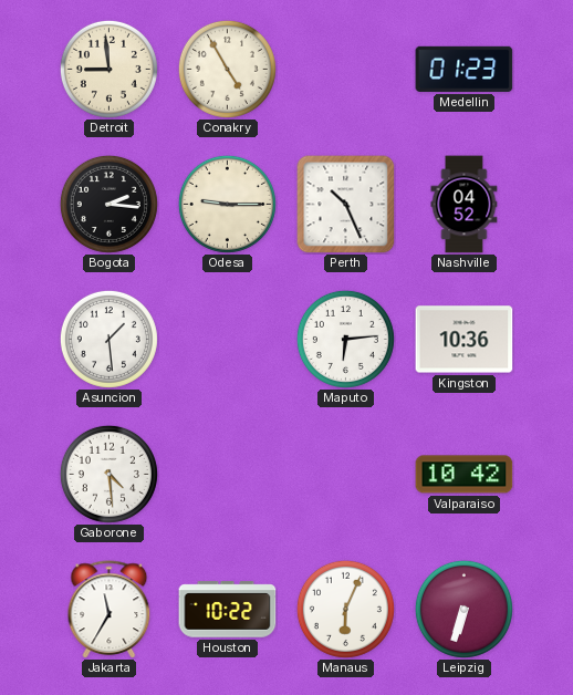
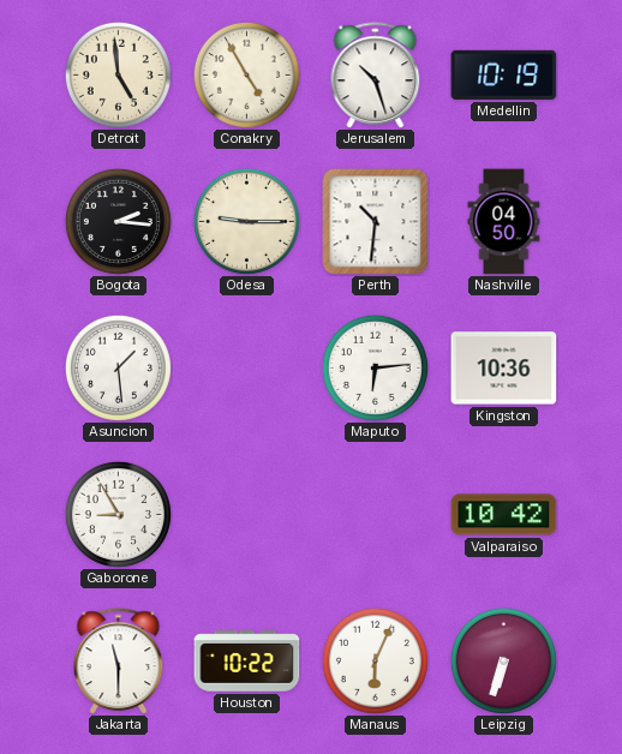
Detroit: 8:59 -> 4:59
Jerusalem: none -> 10:27
Medellin: 01:23 -> 10:19
Perth: 10:26 -> 10:31
Nashville: 04:52 -> 04:50
Gaborone: 4:29 -> 8:55
Jakarta: 11:35 -> 11:30
